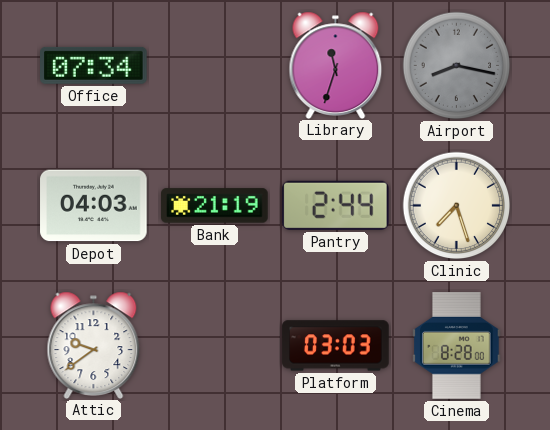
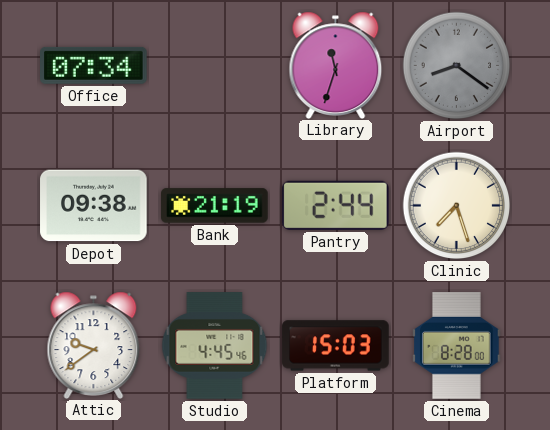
Airport: 8:17 -> 8:21
Depot: 04:03 -> 09:38
Studio: none -> 4:45
Platform: 03:03 -> 15:03
